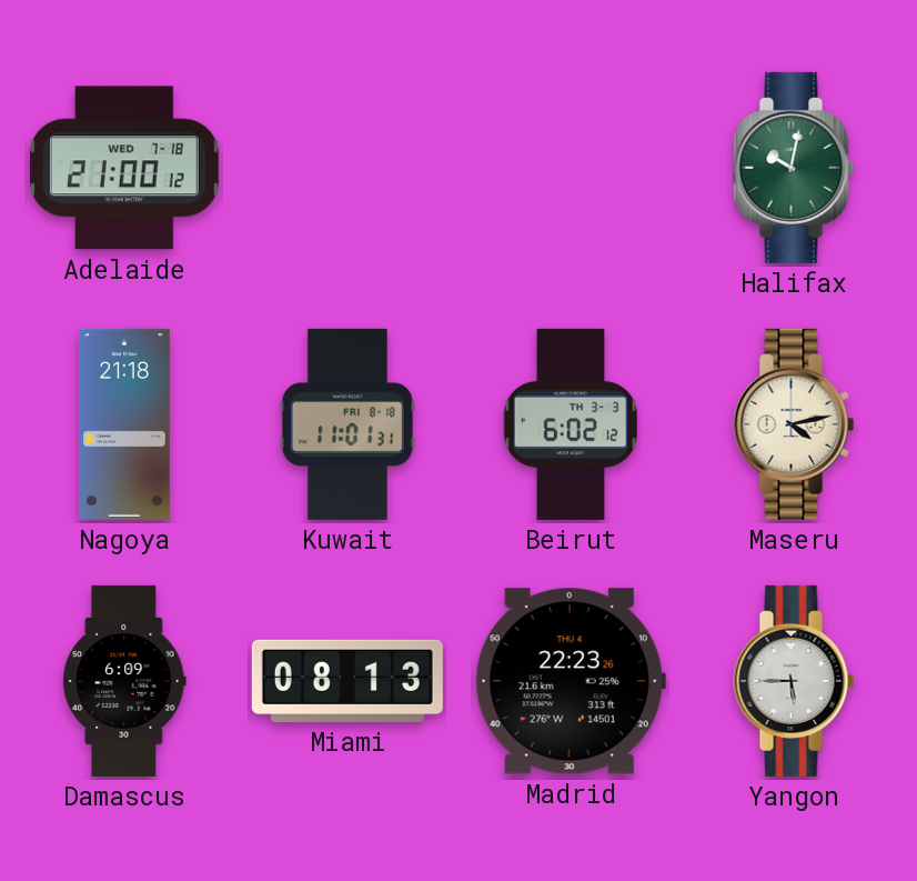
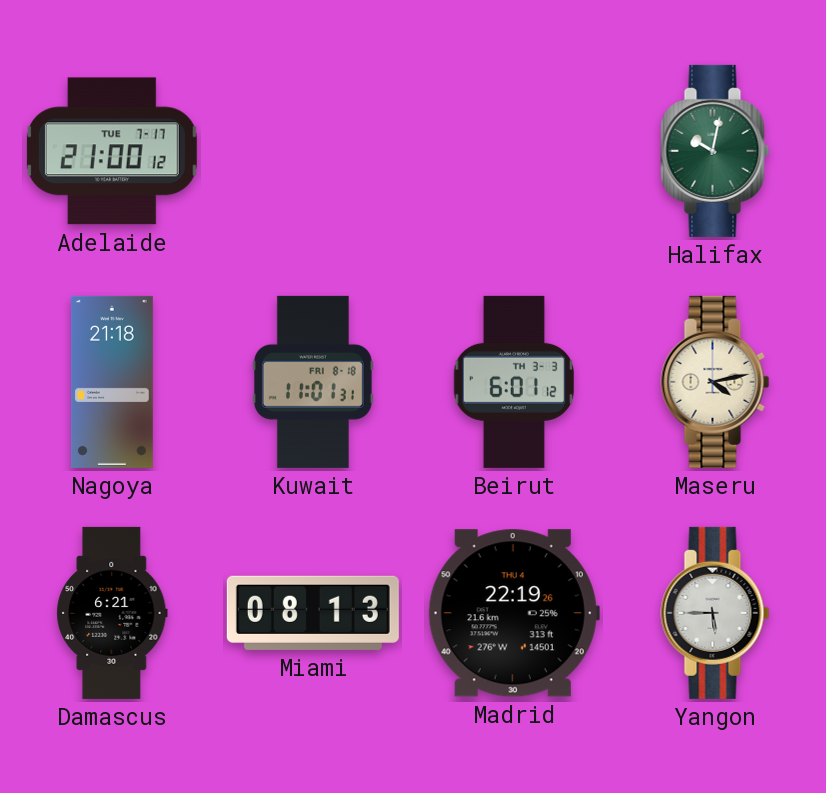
Adelaide date: WED 7-18 -> TUE 7-17
Beirut: 6:02 -> 6:01
Damascus: 6:09 -> 6:21
Madrid: 22:23 -> 22:19
